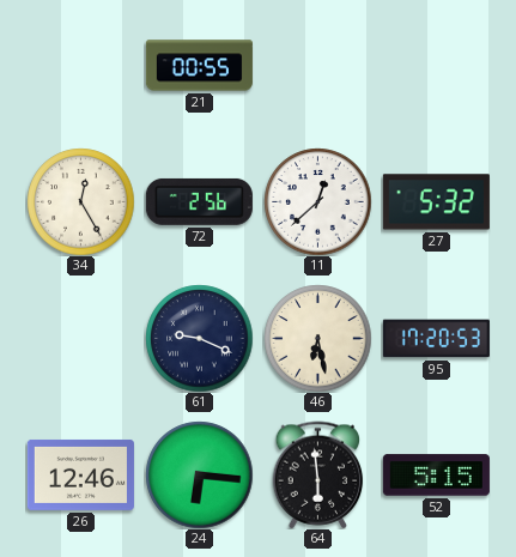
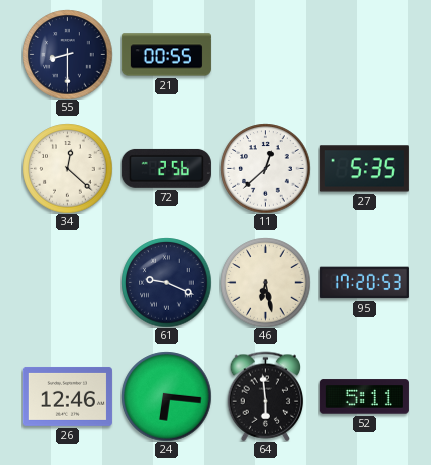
55: none -> 8:30
34: 12:25 -> 12:22
27: 5:32 -> 5:35
52: 5:15 -> 5:11
